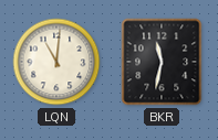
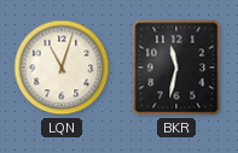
LQN: 11:01 -> 11:03
